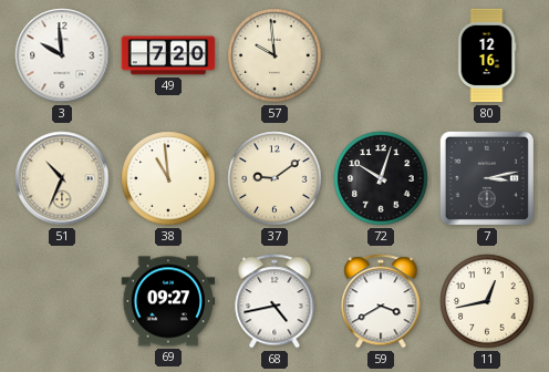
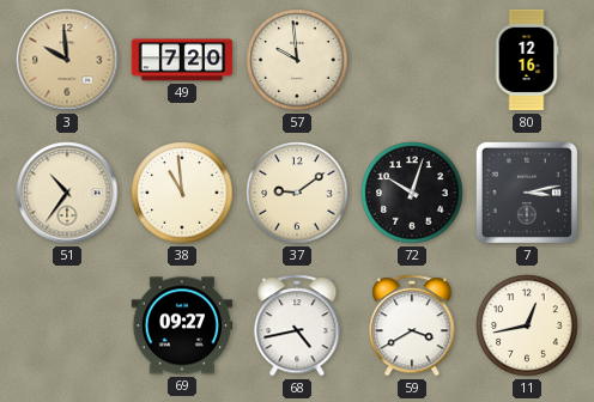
3 dial: white -> champagne
51: 10:34 -> 10:36
